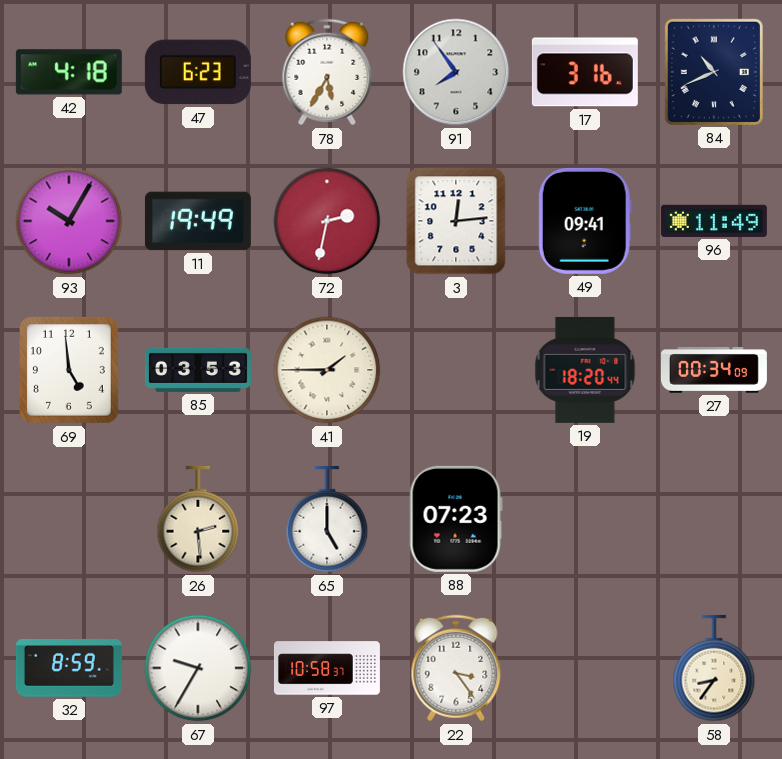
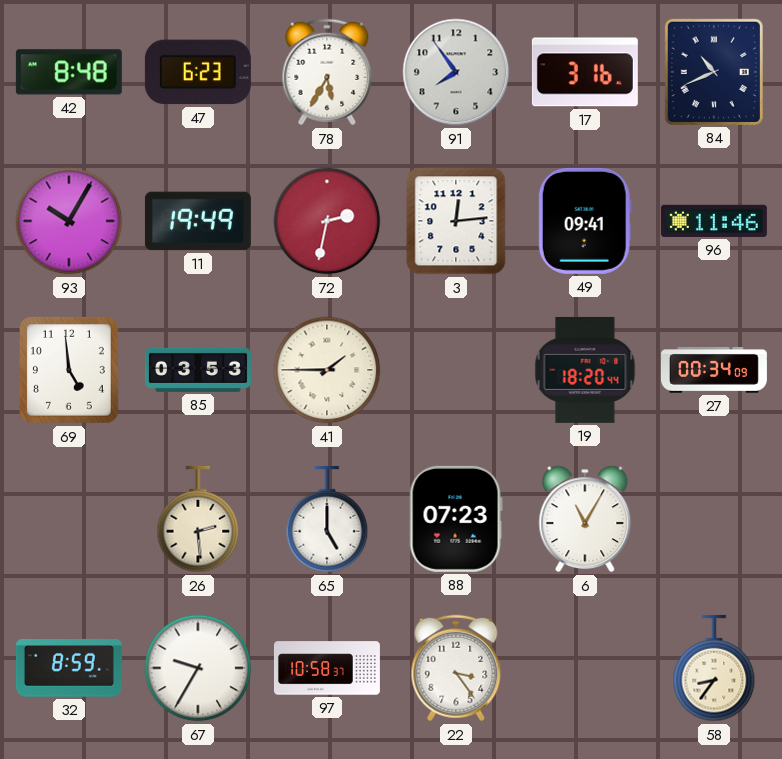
42: 4:18 -> 8:48
96: 11:49 -> 11:46
6: none -> 11:05
